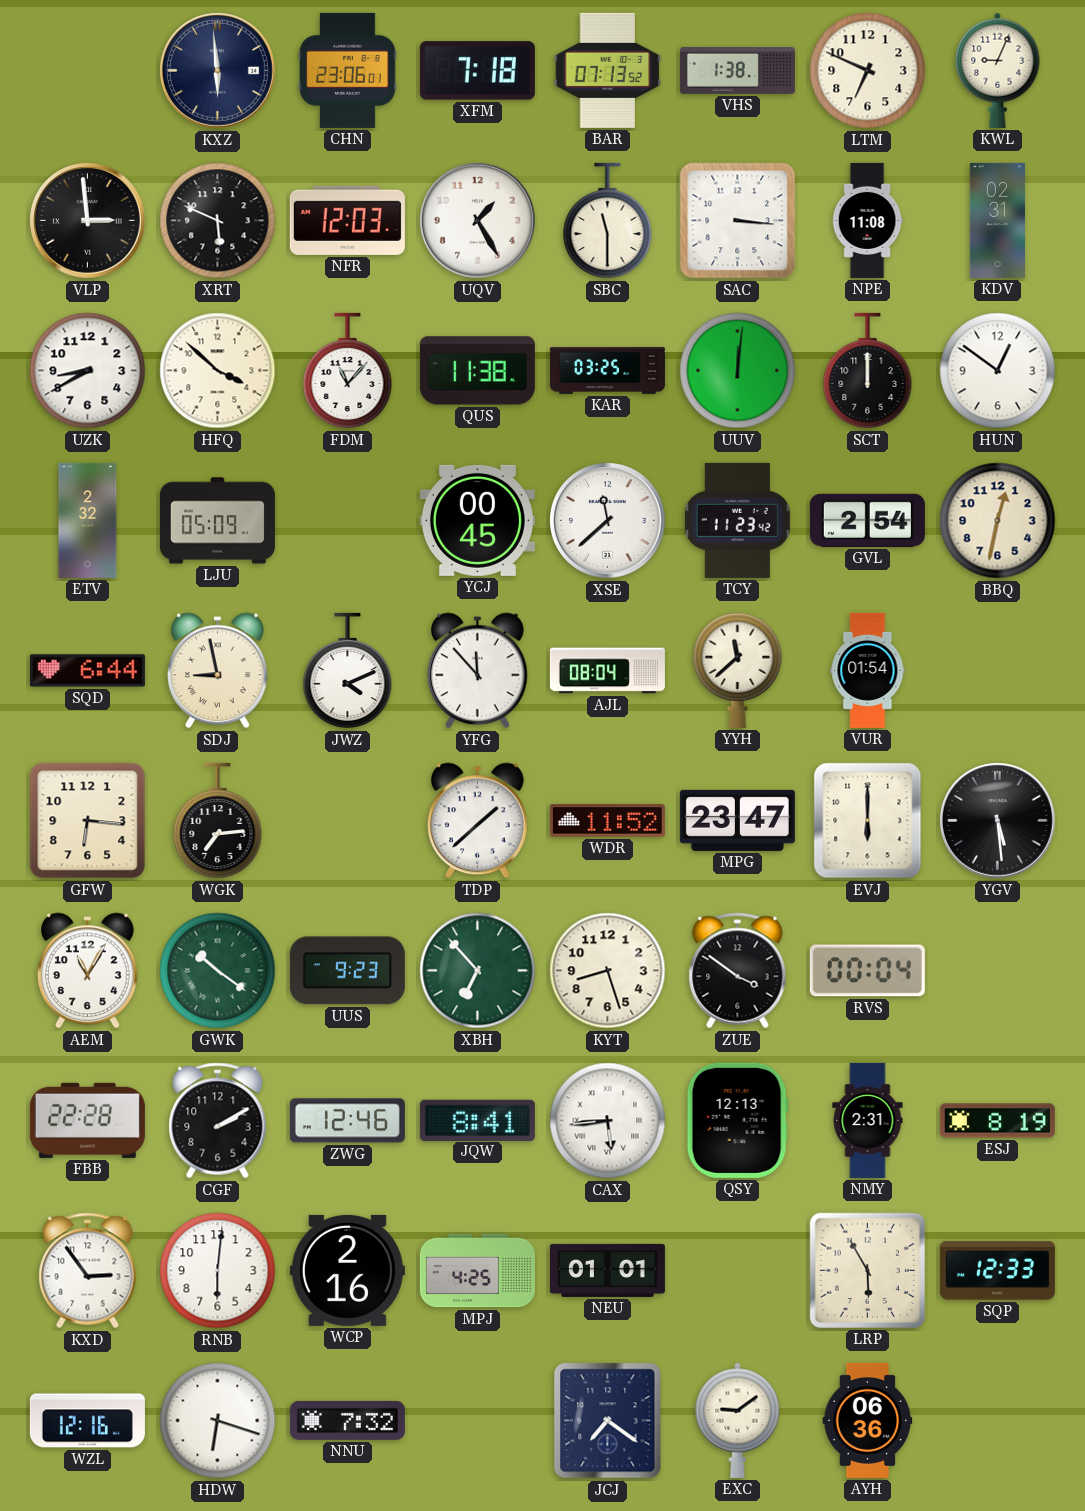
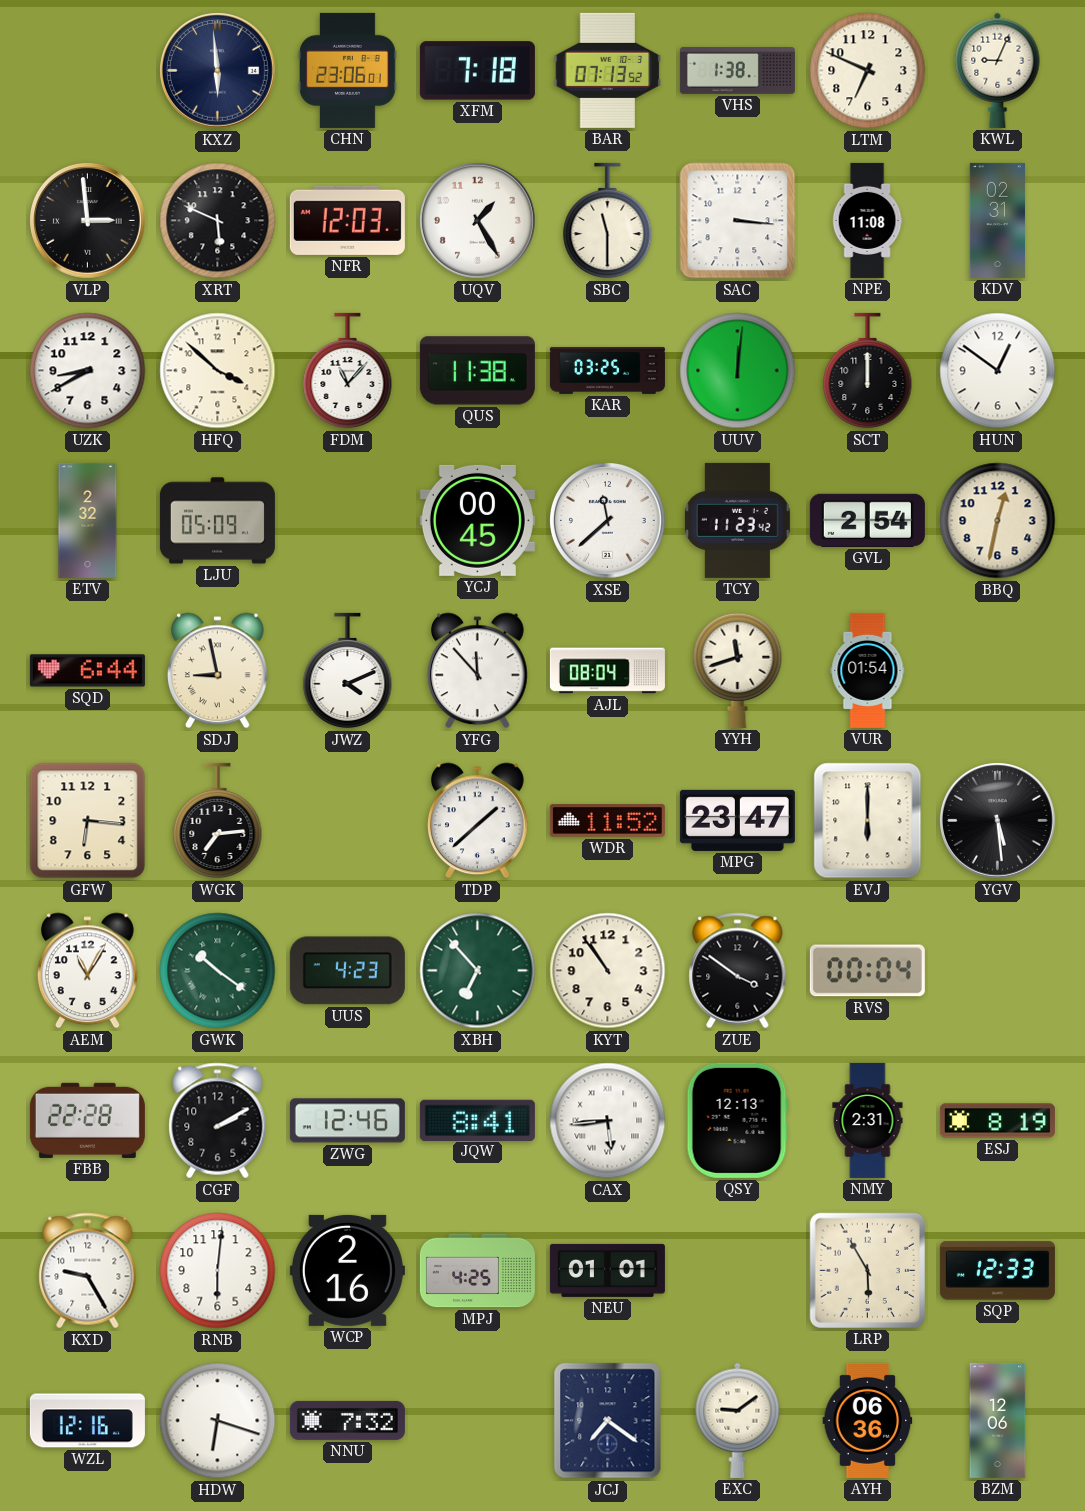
YYH: 11:38 -> 11:42
UUS: 9:23 -> 4:23
KYT: 8:27 -> 10:54
KXD: 2:54 -> 9:25
BZM: none -> 12:06
